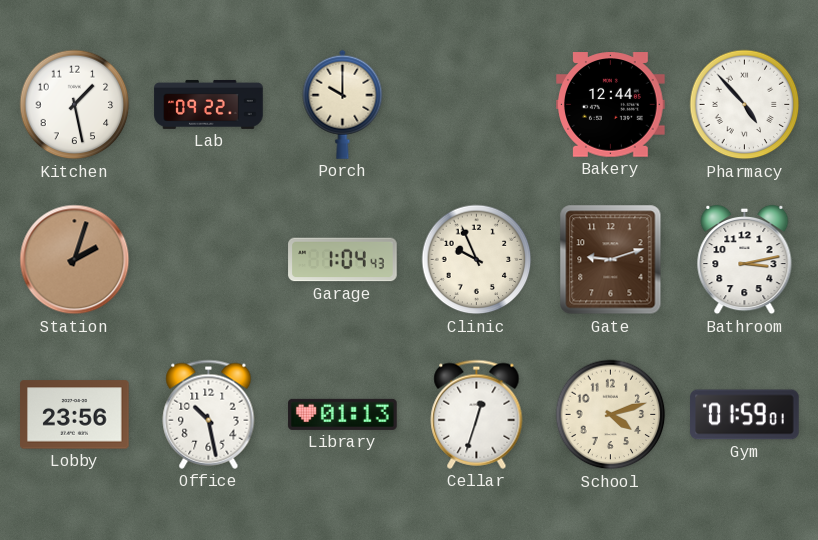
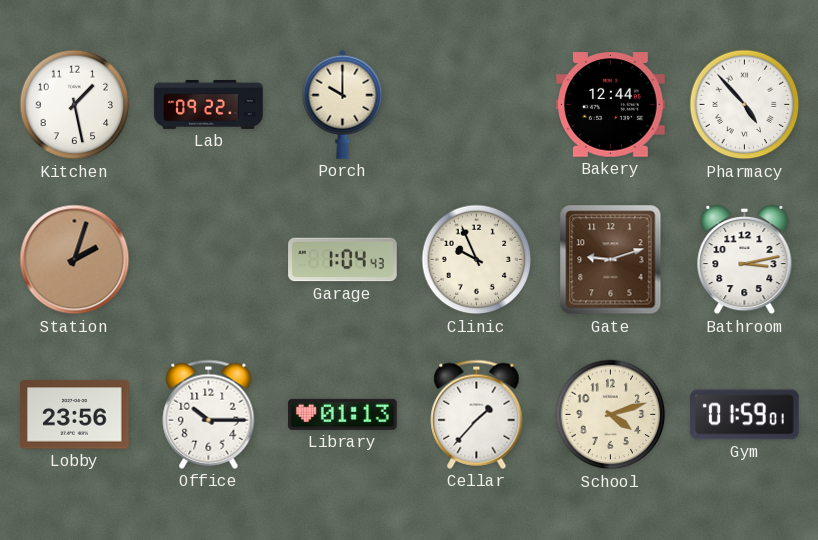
Office: 10:28 -> 10:15
Cellar: 12:33 -> 1:37
